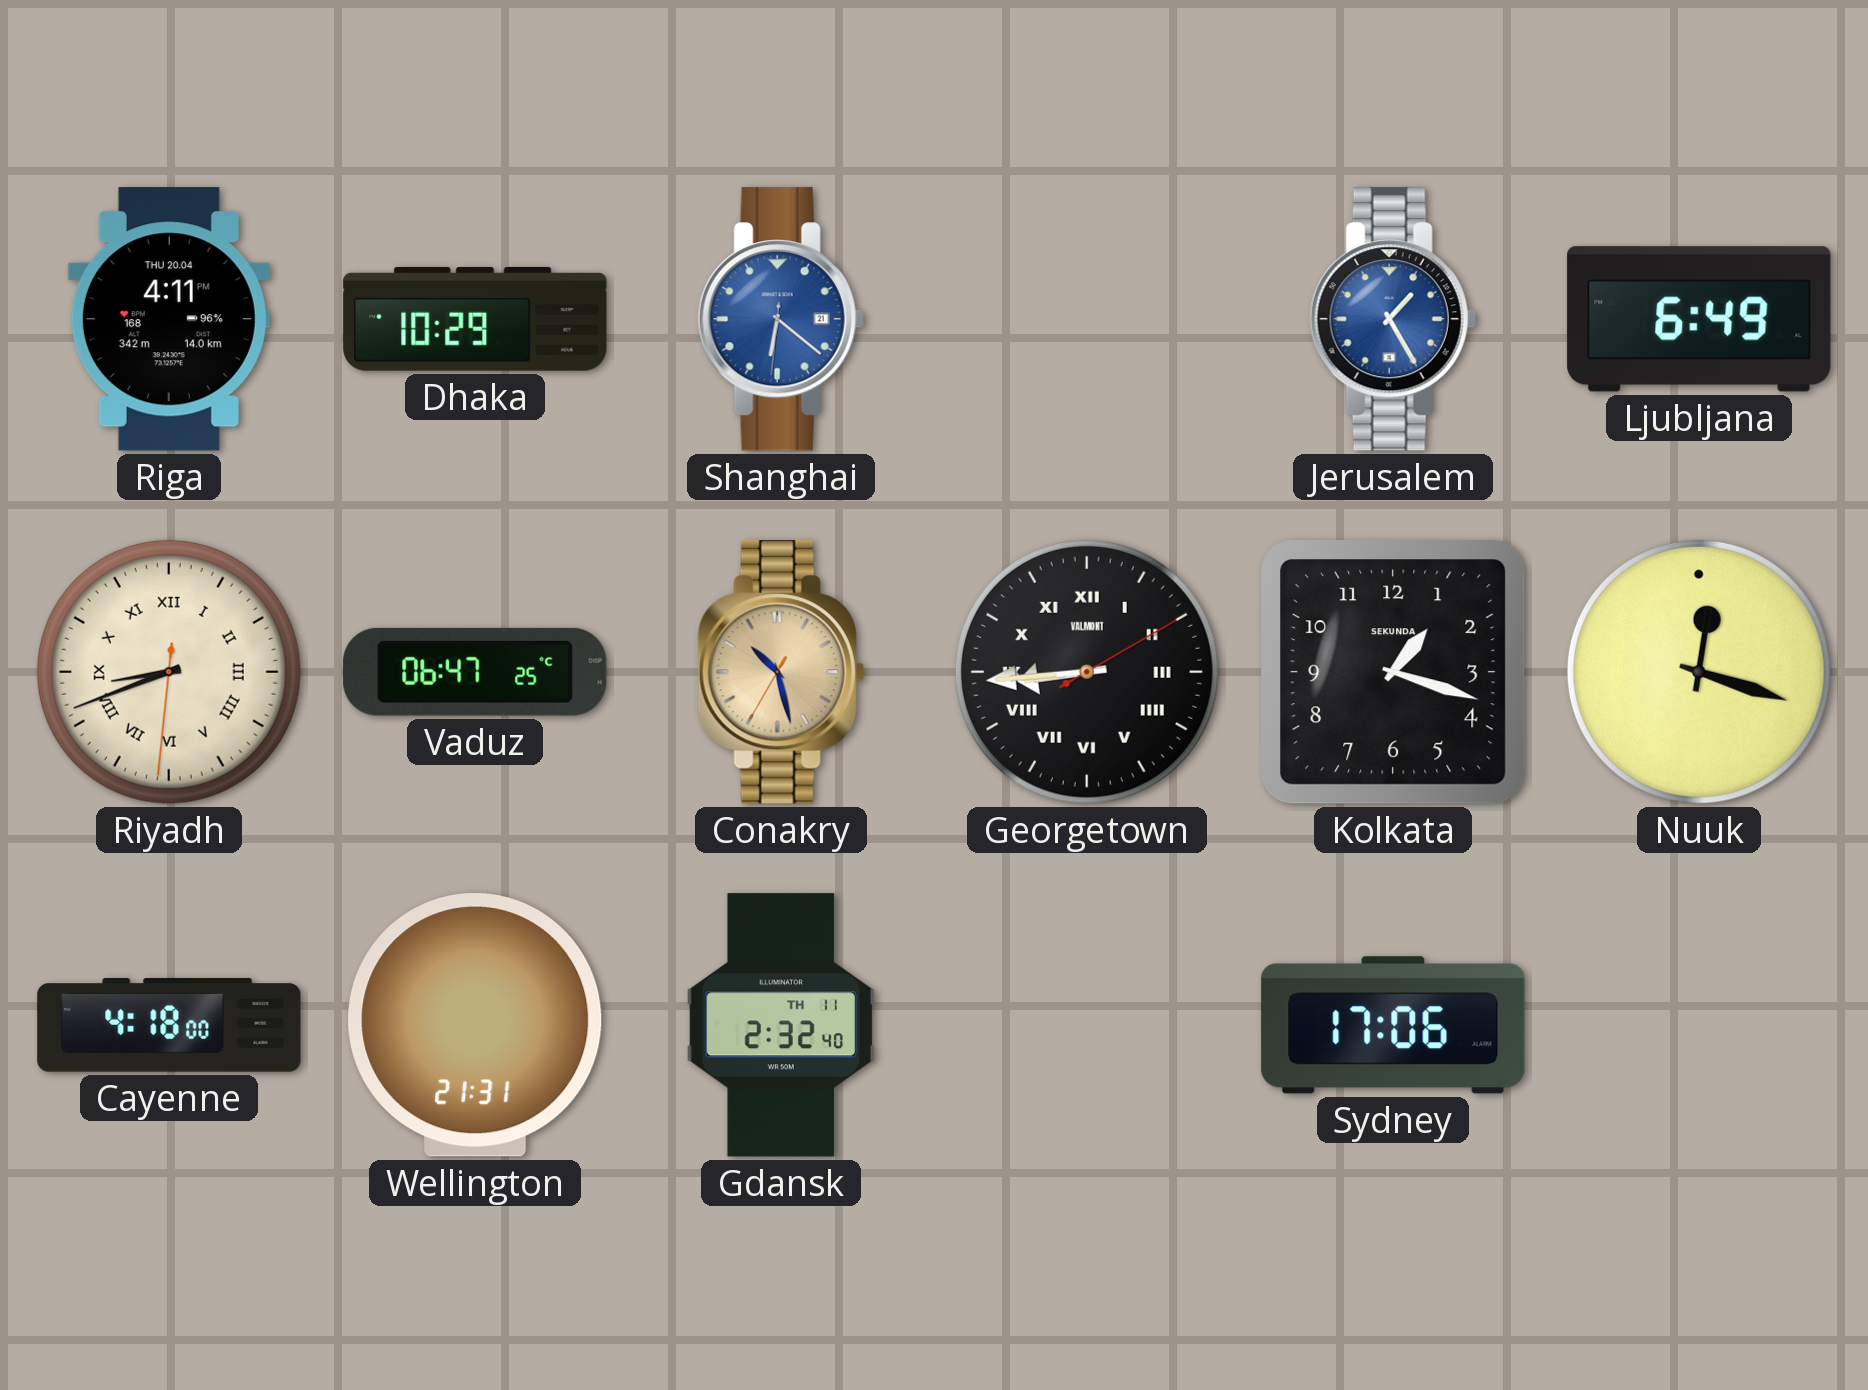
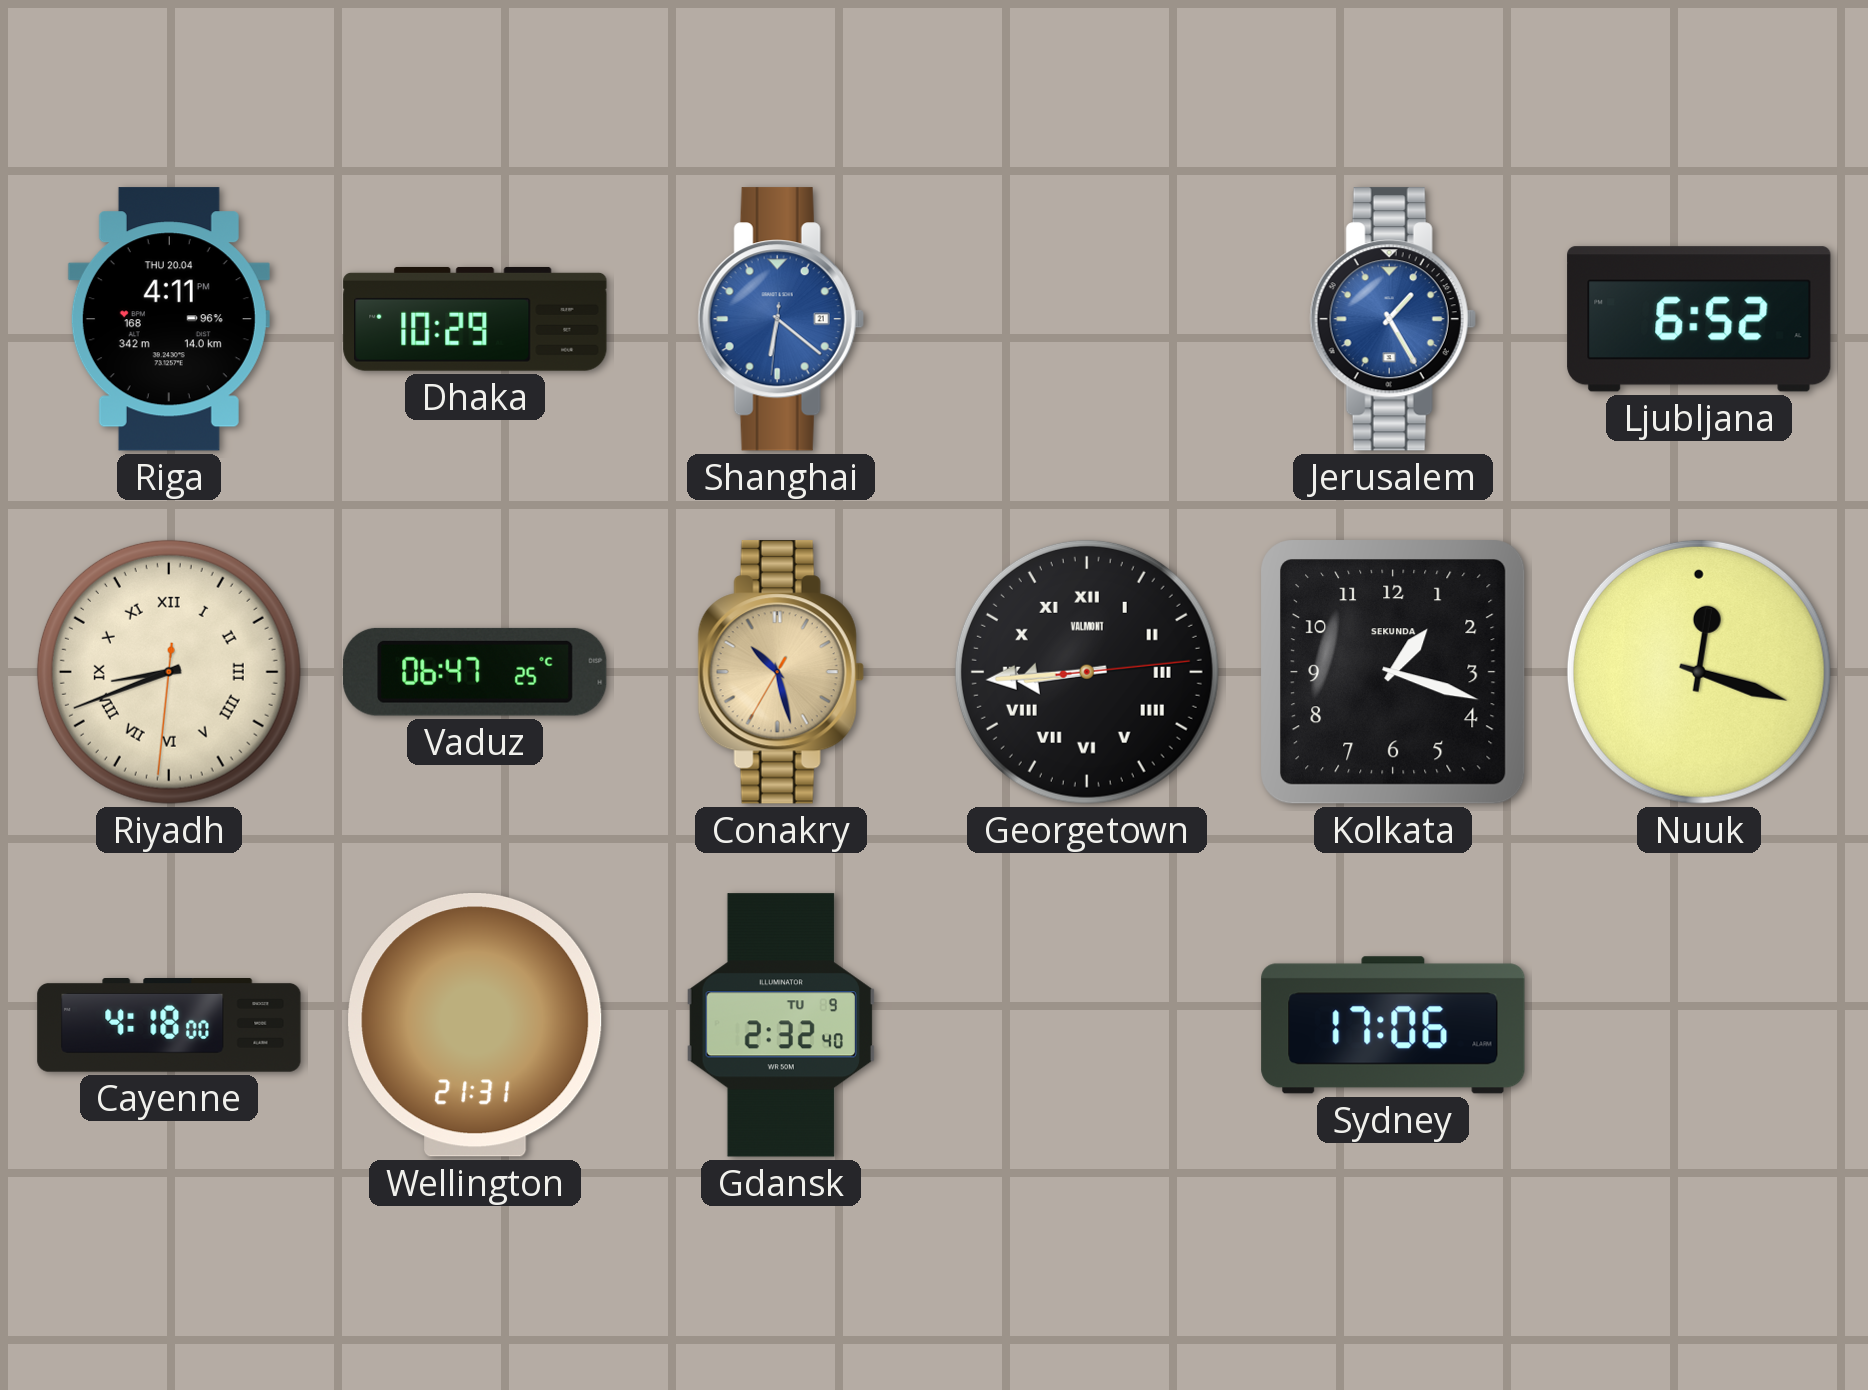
Ljubljana: 6:49 -> 6:52
Georgetown: 8:44:10 -> 8:44:14
Gdansk date: TH 11 -> TU 9
